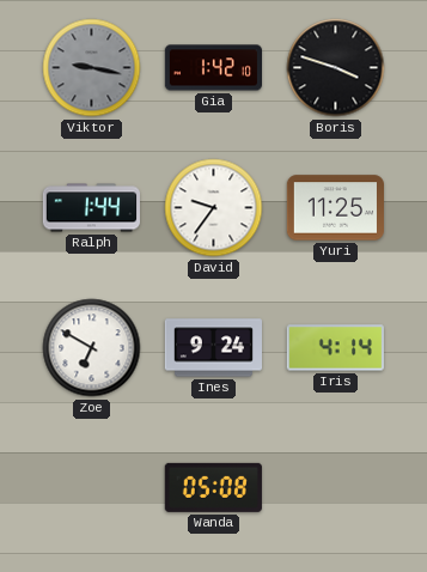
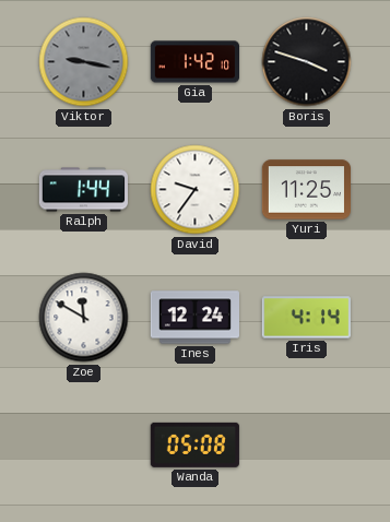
Zoe: 6:50 -> 11:50
Ines: 9:24 -> 12:24
